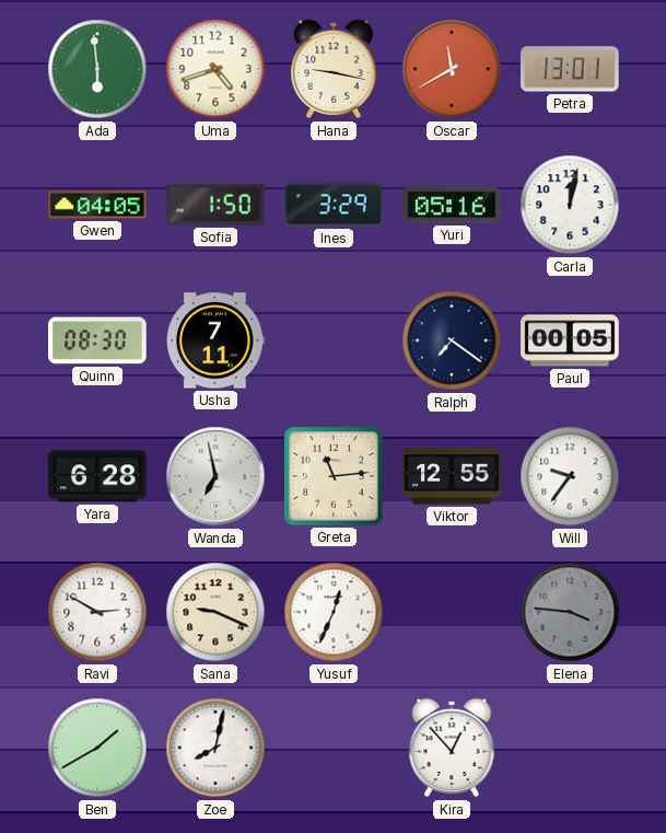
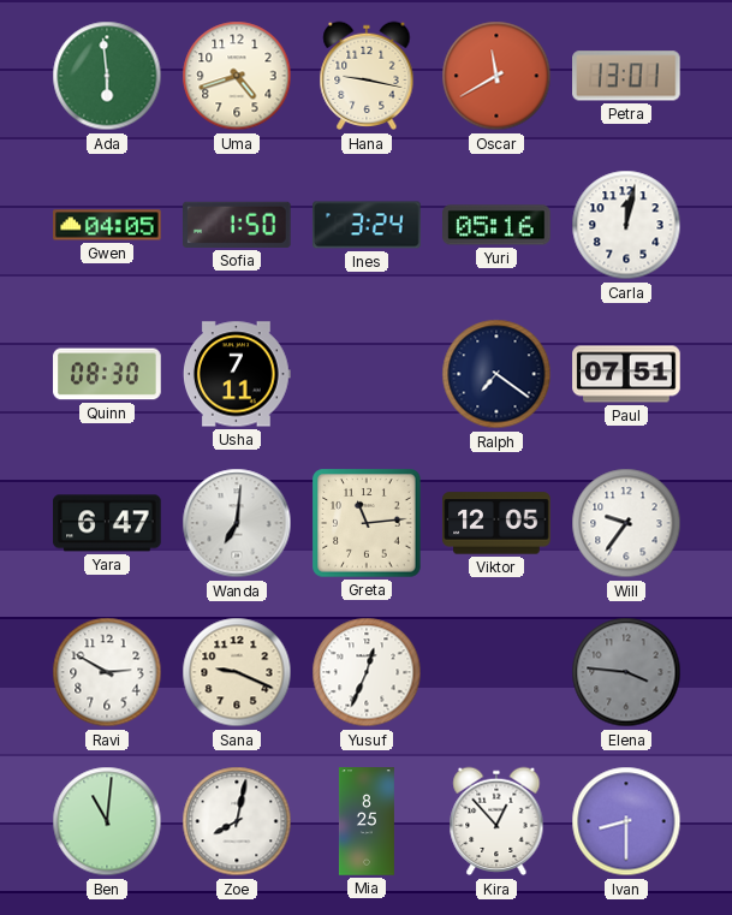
Ines: 3:29 -> 3:24
Paul: 00:05 -> 07:51
Yara: 6:28 -> 6:47
Wanda: 6:58 -> 7:01
Viktor: 12:55 -> 12:05
Ben: 1:40 -> 11:01
Mia: none -> 8:25
Ivan: none -> 8:30
